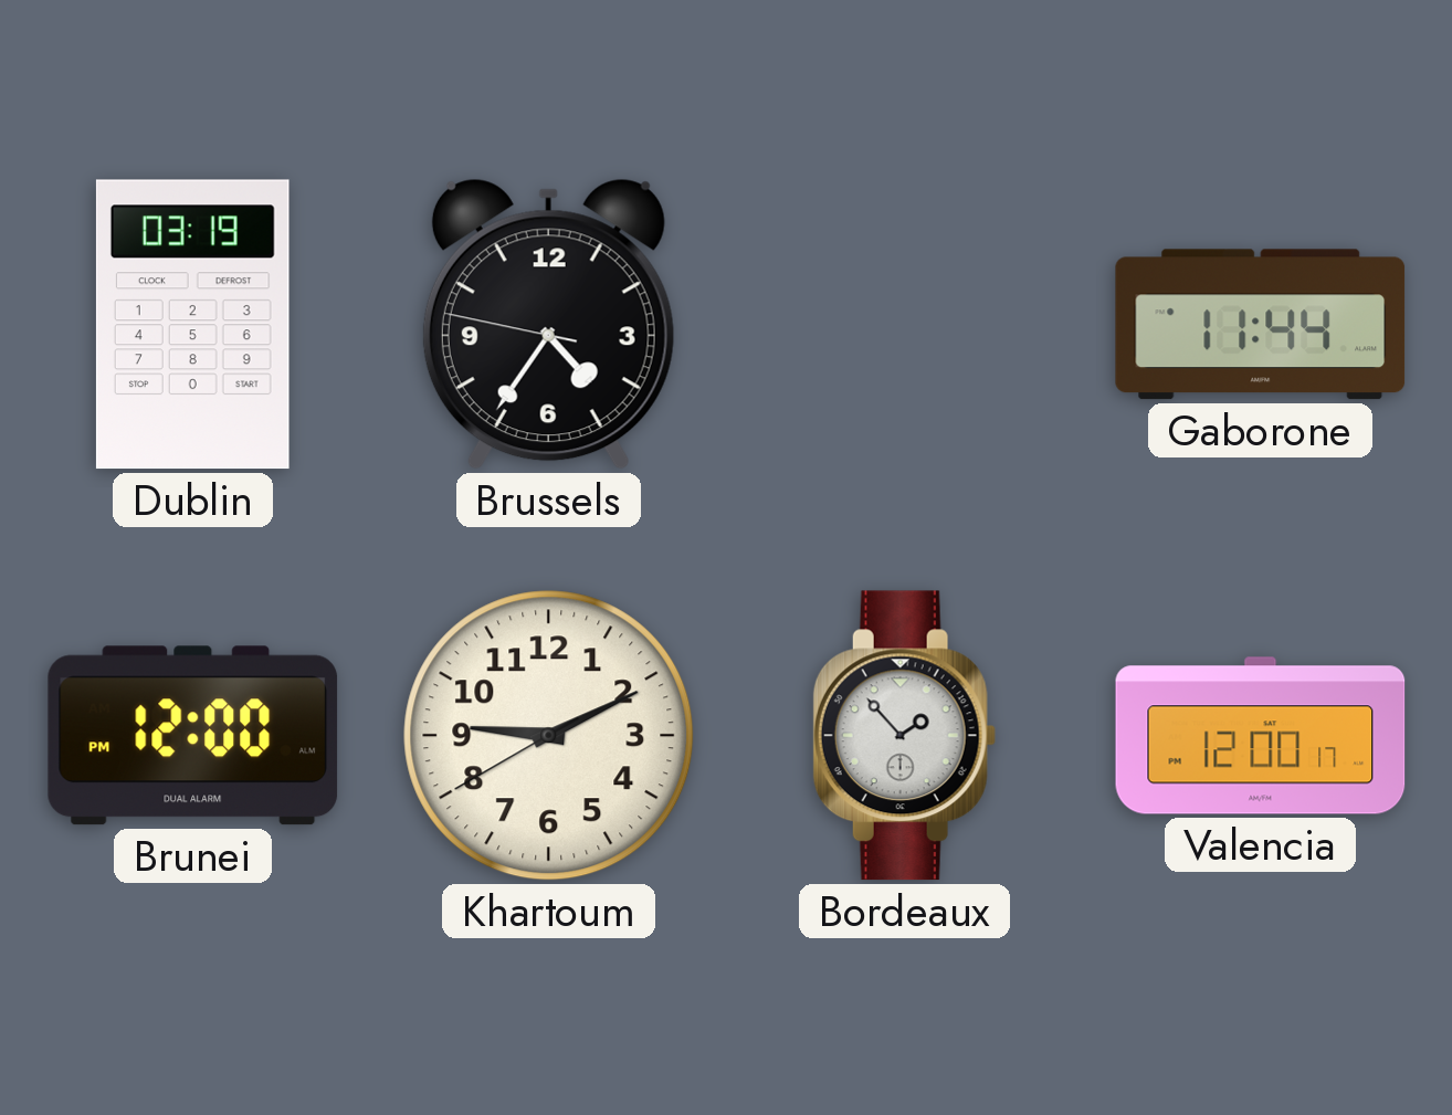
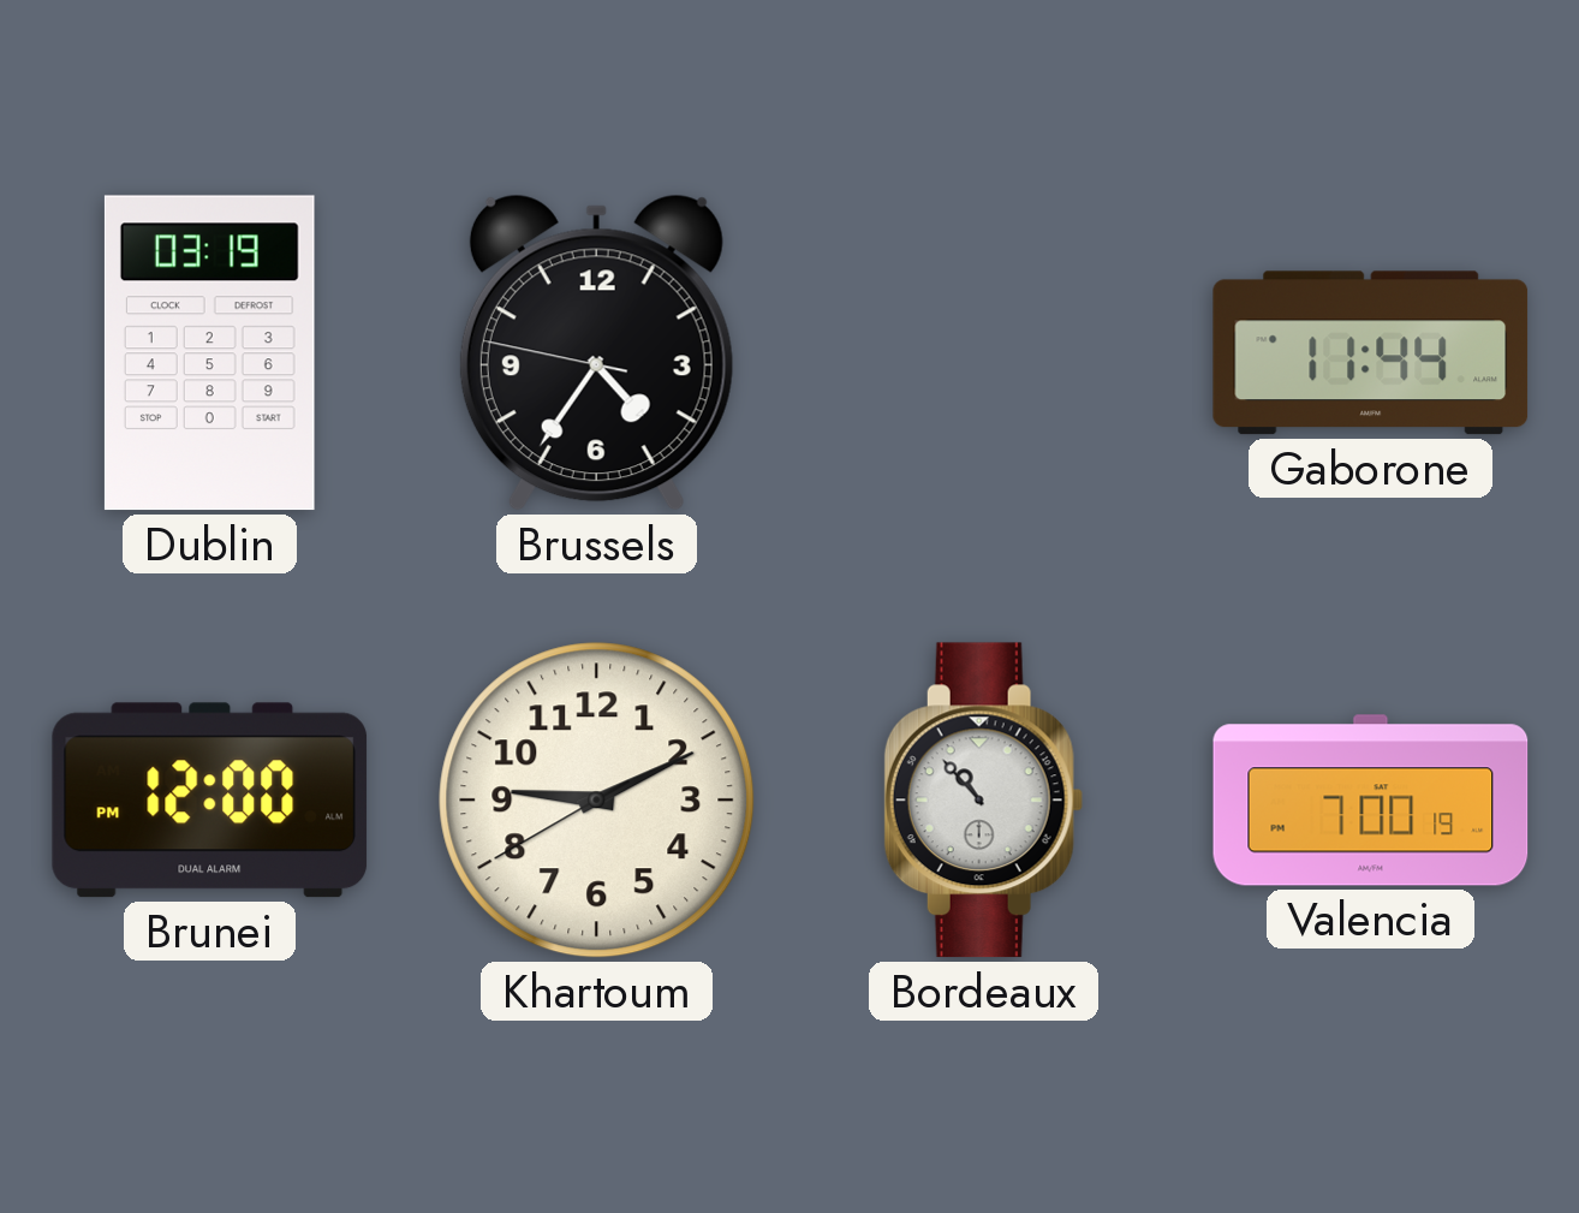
Bordeaux: 1:53 -> 10:53
Valencia: 12:00 -> 7:00
